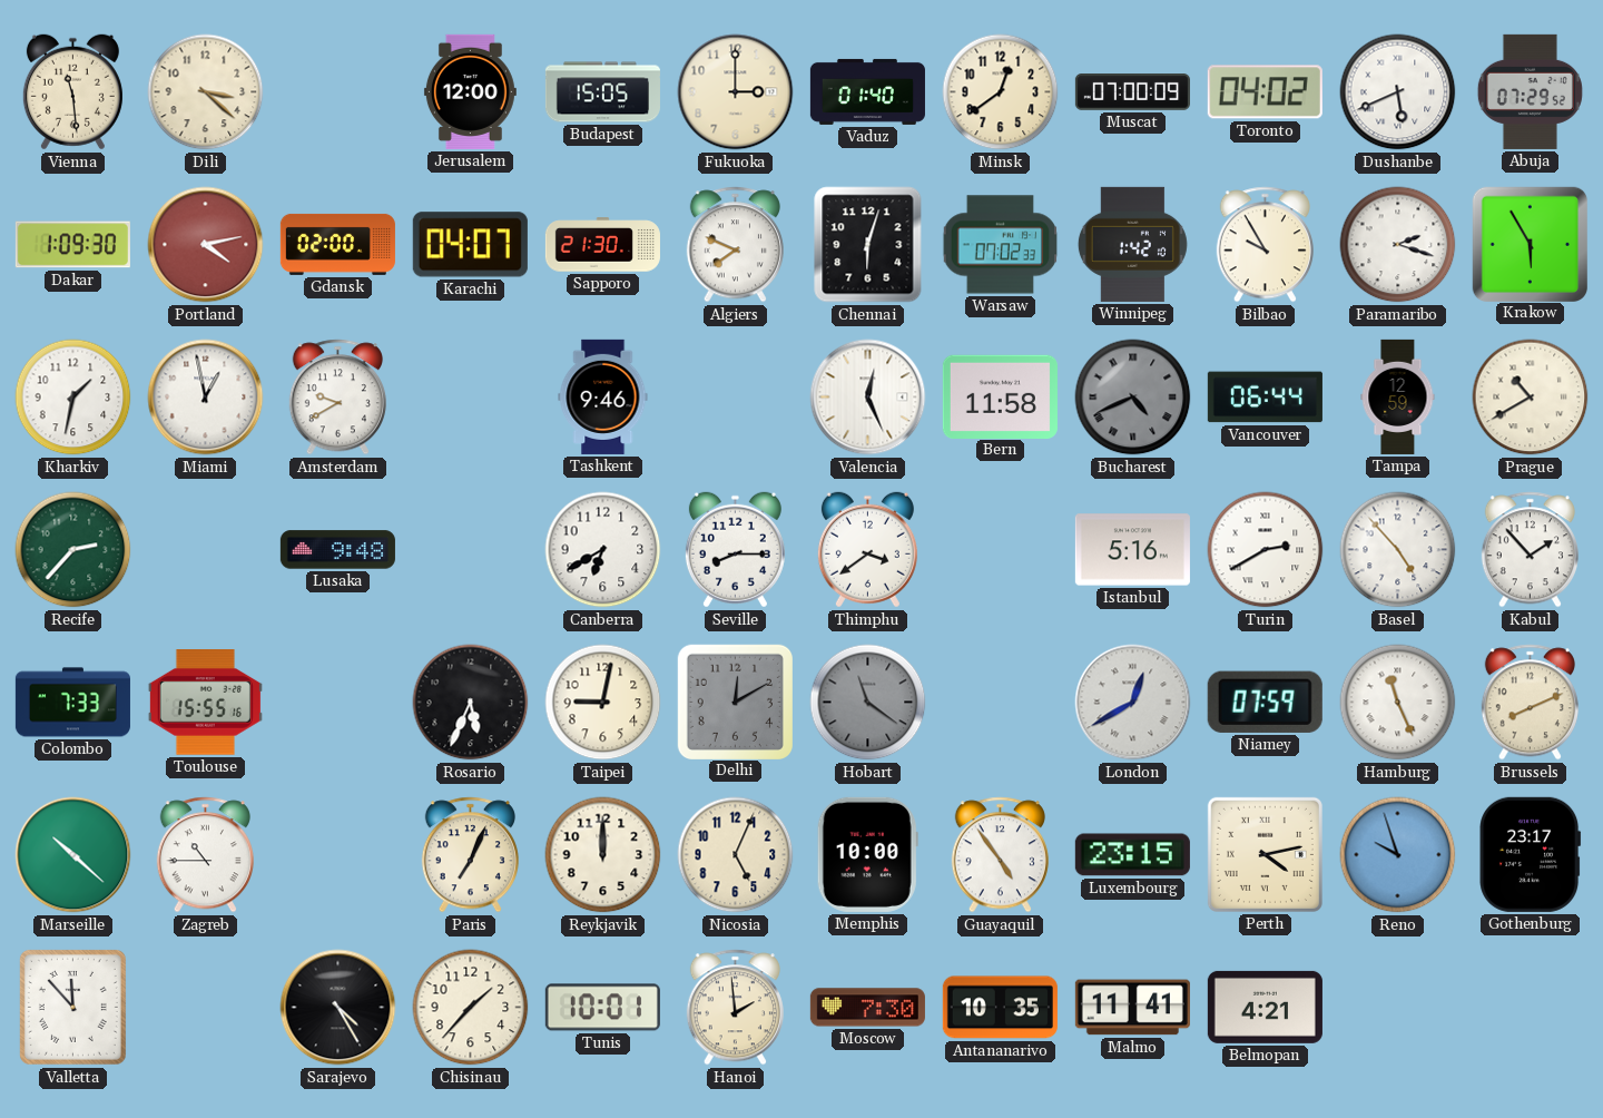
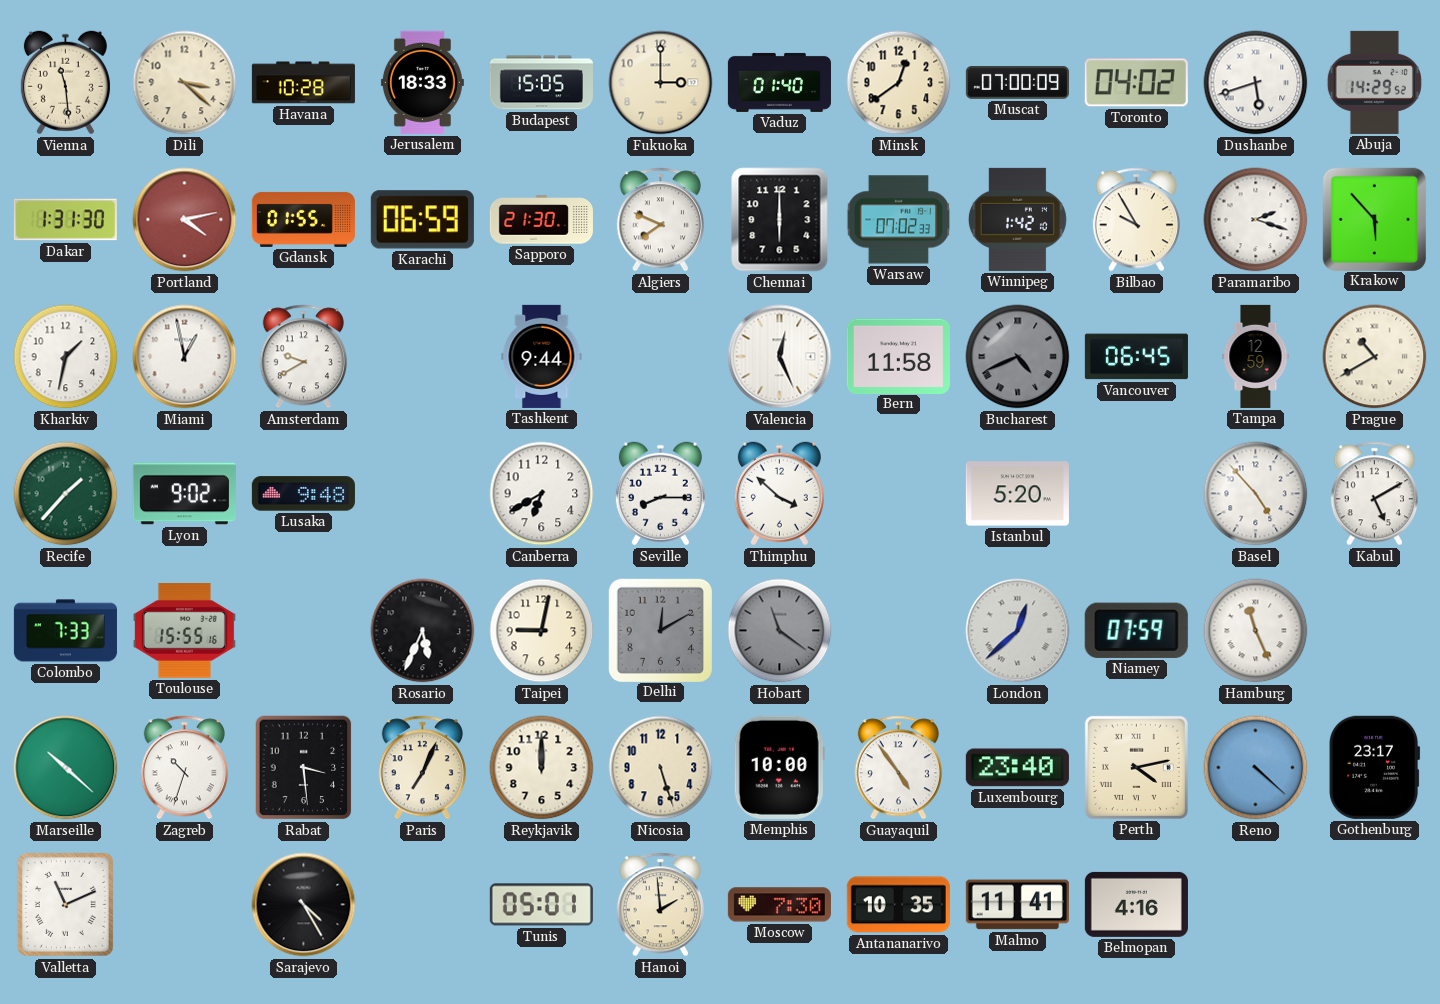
Havana: none -> 10:28
Jerusalem: 12:00 -> 18:33
Dushanbe: 5:41 -> 5:42
Abuja: 07:29 -> 14:29
Dakar: 1:09 -> 1:31
Gdansk: 02:00 -> 01:55
Karachi: 04:07 -> 06:59
Chennai: 6:03 -> 6:00
Krakow: 5:55 -> 5:53
Tashkent: 9:46 -> 9:44
Vancouver: 06:44 -> 06:45
Recife: 2:37 -> 1:37
Lyon: none -> 9:02
Thimphu: 3:39 -> 3:52
Istanbul: 5:16 -> 5:20
Turin: 2:40 -> none
Kabul: 1:53 -> 5:10
London: 12:40 -> 12:38
Brussels: 8:11 -> none
Zagreb: 10:45 -> 10:33
Rabat: none -> 3:29
Nicosia: 5:04 -> 5:27
Luxembourg: 23:15 -> 23:40
Reno: 9:57 -> 4:22
Valletta: 11:53 -> 11:11
Chisinau: 1:37 -> none
Tunis: 10:01 -> 05:01
Belmopan: 4:21 -> 4:16
